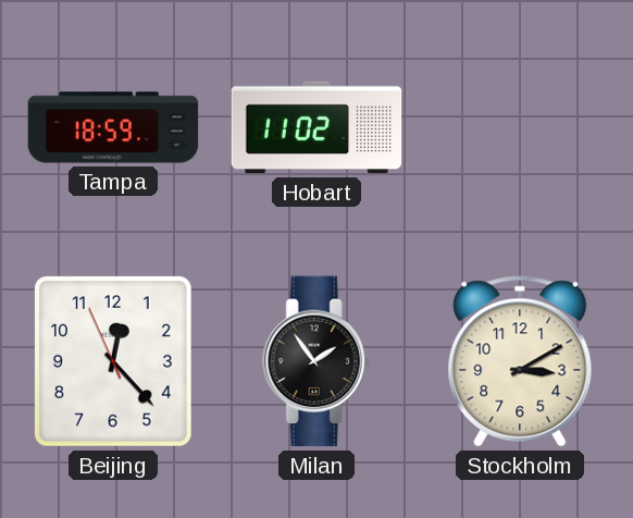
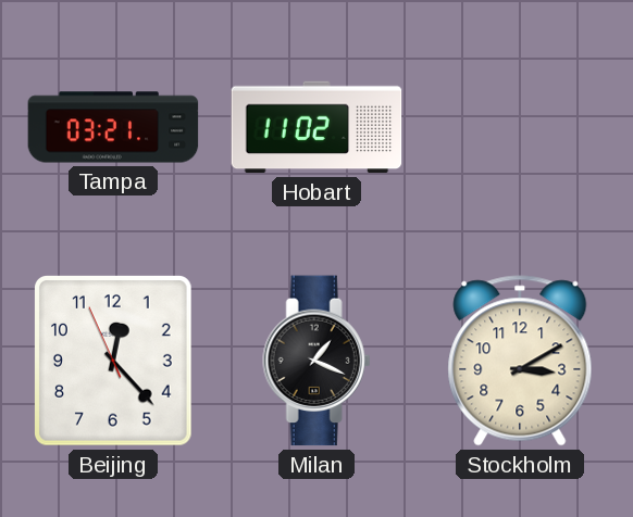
Tampa: 18:59 -> 03:21
Milan: 1:54 -> 1:19
